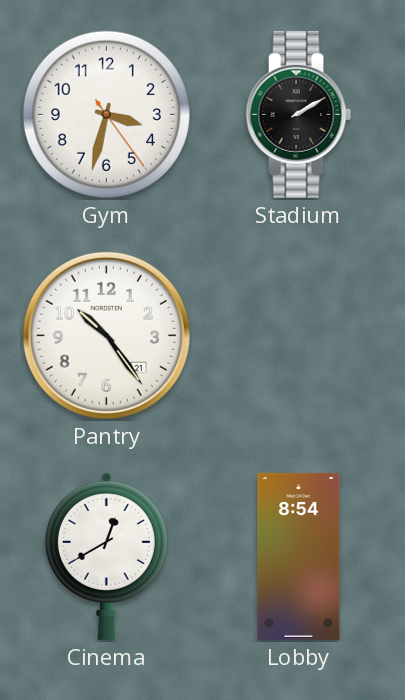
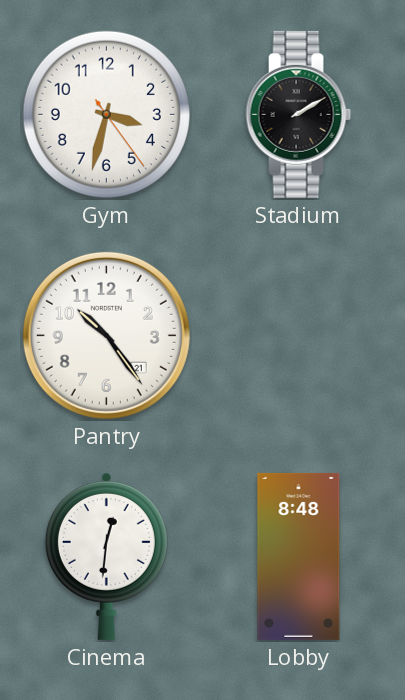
Cinema: 12:40 -> 12:31
Lobby: 8:54 -> 8:48
